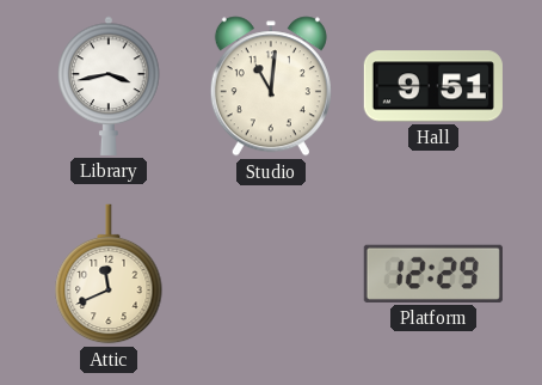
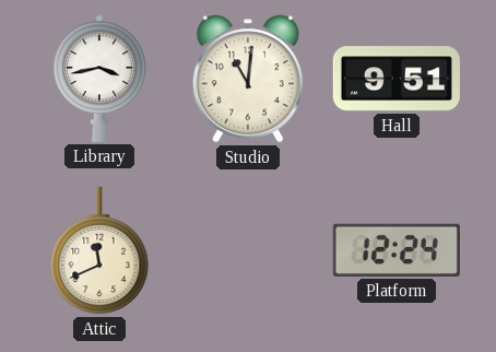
Platform: 12:29 -> 12:24
